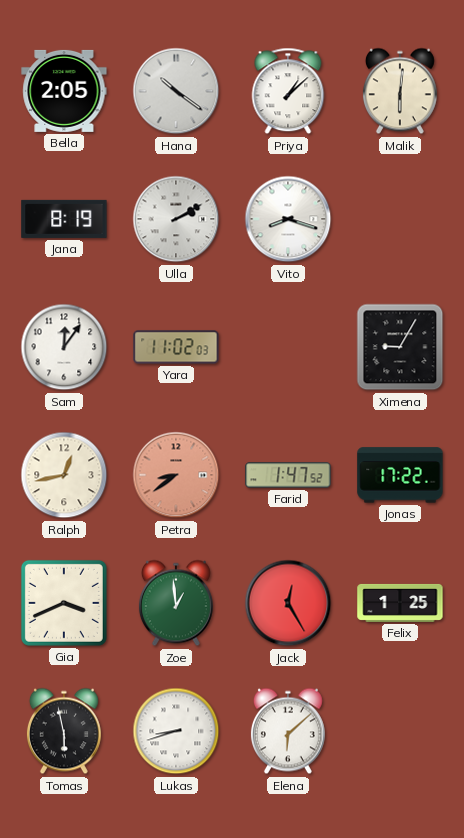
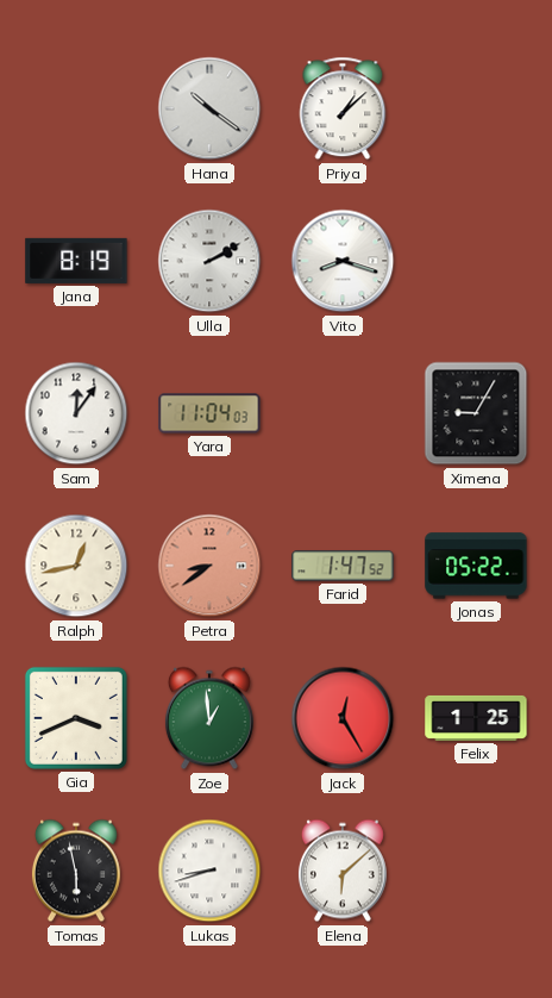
Bella: 2:05 -> none
Malik: 6:01 -> none
Yara: 11:02 -> 11:04
Jonas: 17:22 -> 05:22
